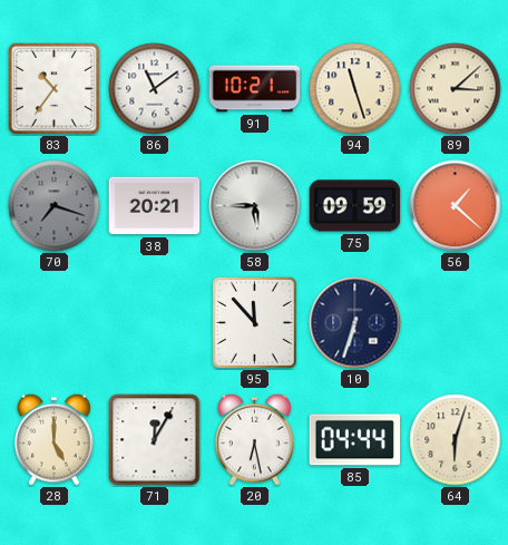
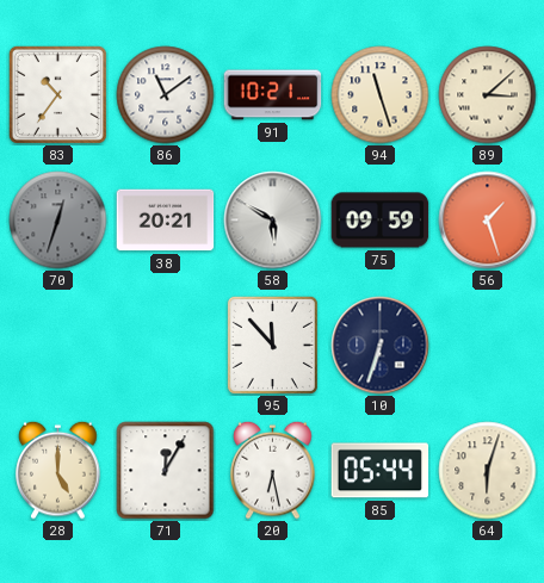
70: 7:18 -> 12:33
58: 5:45 -> 5:50
56: 1:22 -> 1:27
85: 04:44 -> 05:44
